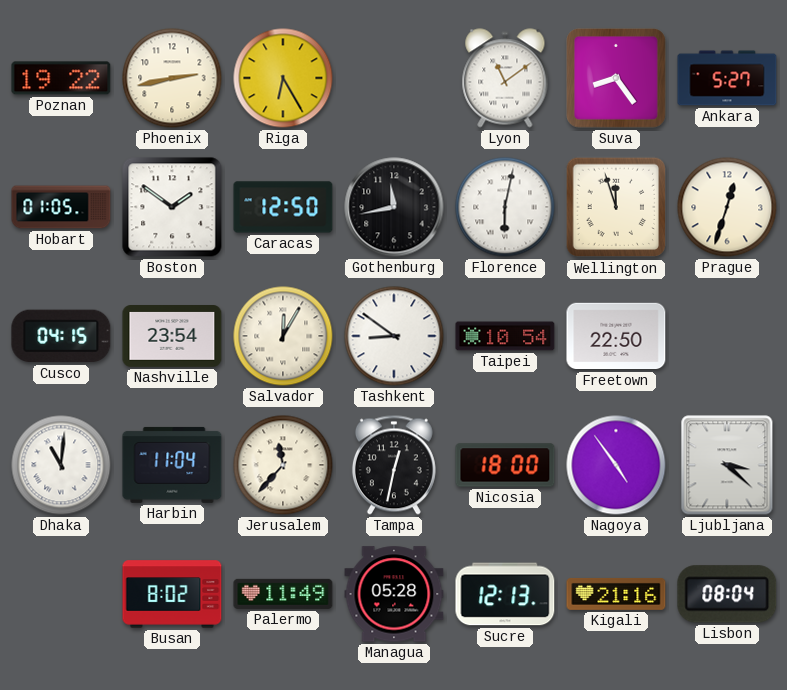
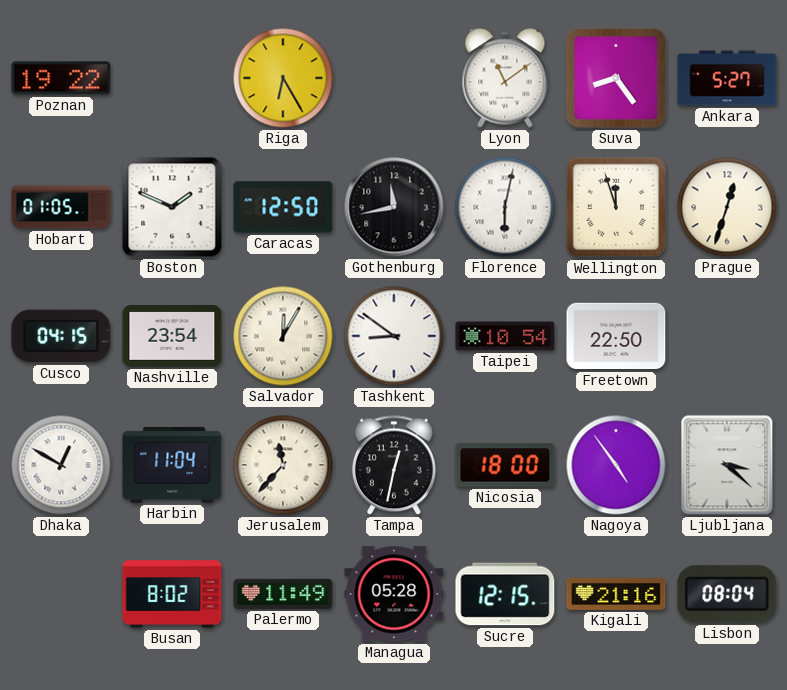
Phoenix: 2:43 -> none
Boston: 1:51 -> 1:49
Dhaka: 11:01 -> 12:50
Sucre: 12:13 -> 12:15
